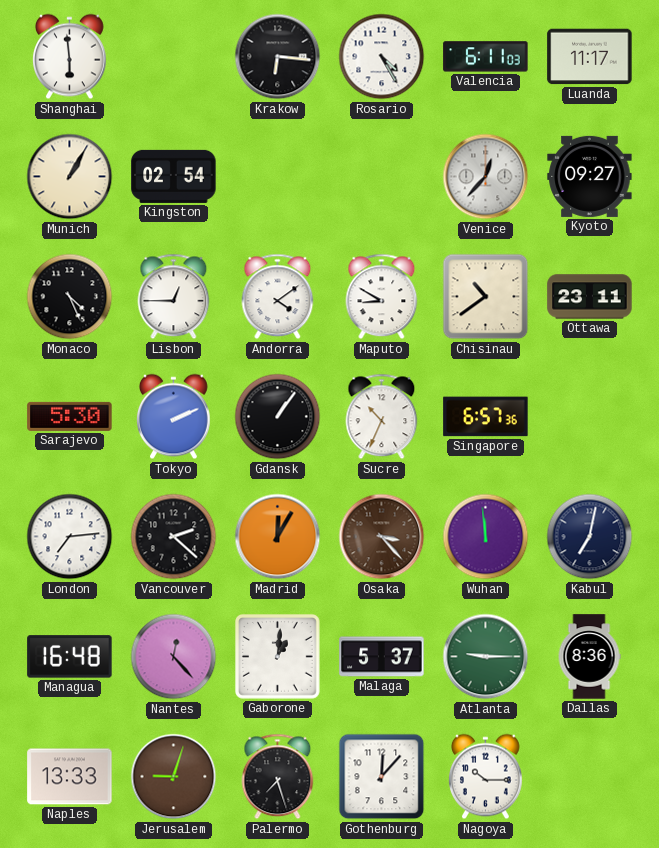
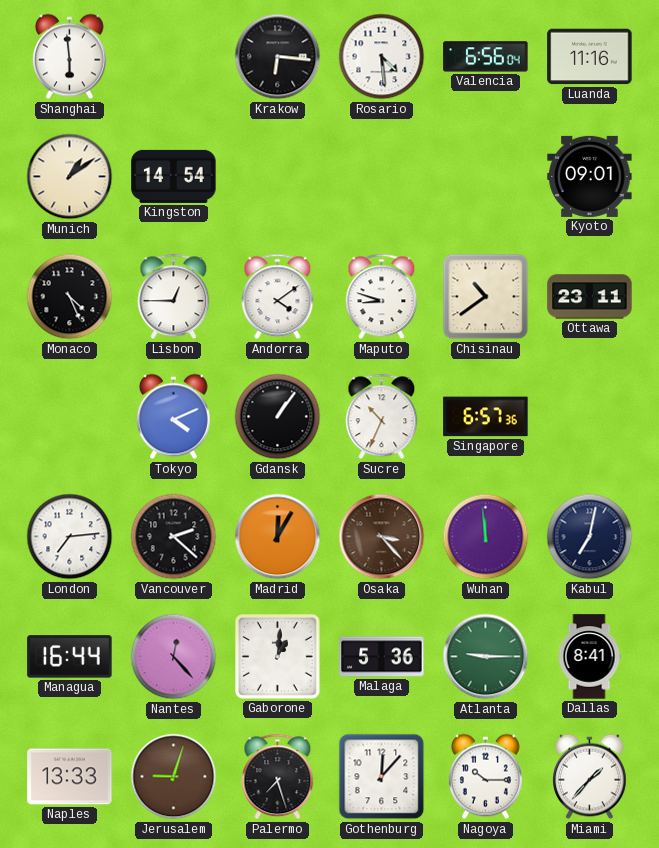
Rosario: 4:25 -> 4:29
Valencia: 6:11 -> 6:56
Luanda: 11:17 -> 11:16
Munich: 1:05 -> 1:09
Kingston: 02:54 -> 14:54
Venice: 12:37 -> none
Kyoto: 09:27 -> 09:01
Maputo: 8:50 -> 8:48
Sarajevo: 5:30 -> none
Tokyo: 2:11 -> 4:11
Managua: 16:48 -> 16:44
Malaga: 5:37 -> 5:36
Dallas: 8:36 -> 8:41
Miami: none -> 1:37
